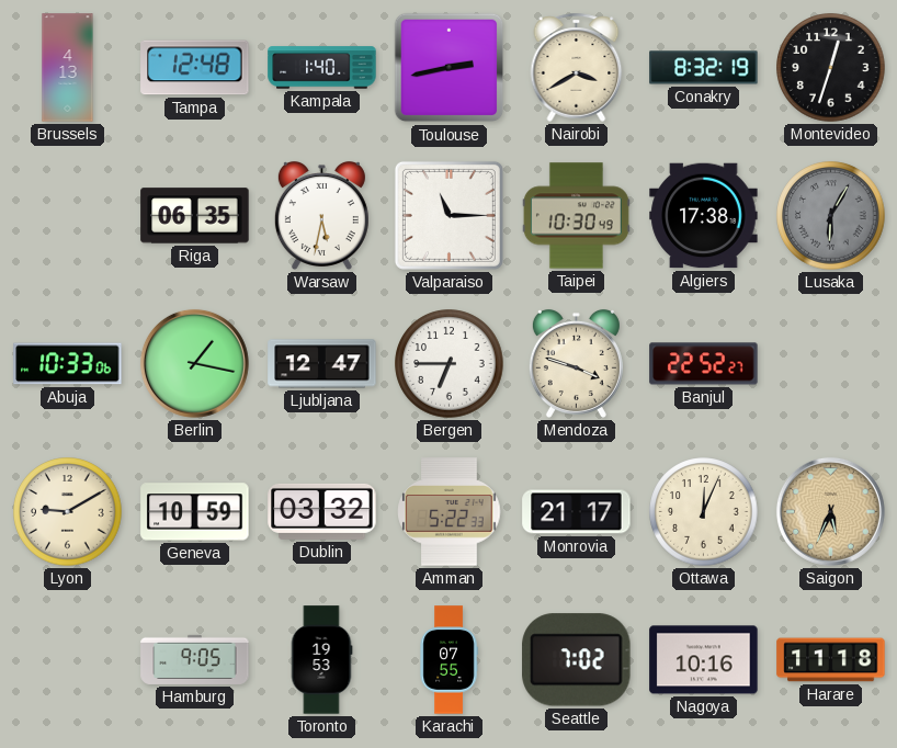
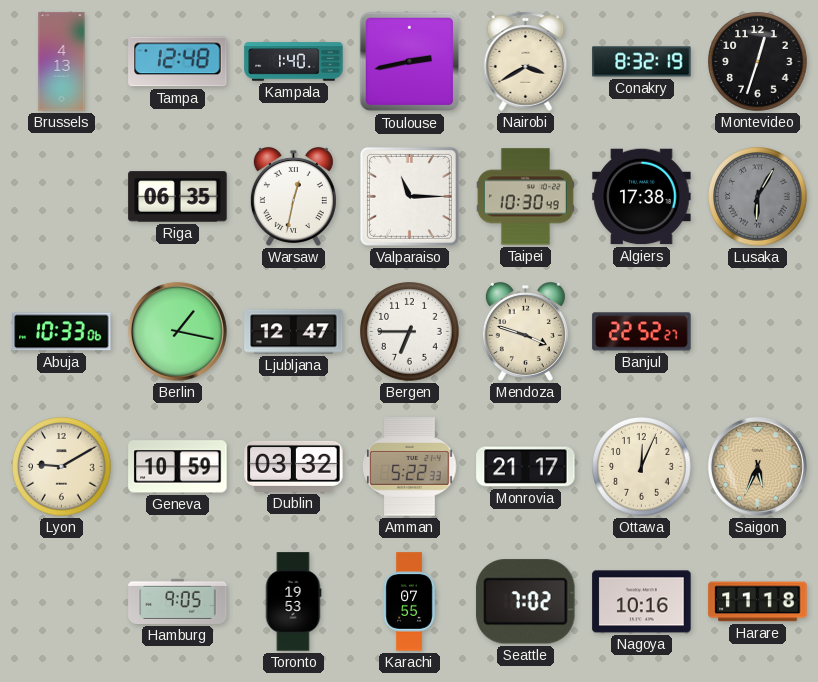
Warsaw: 5:32 -> 12:32
